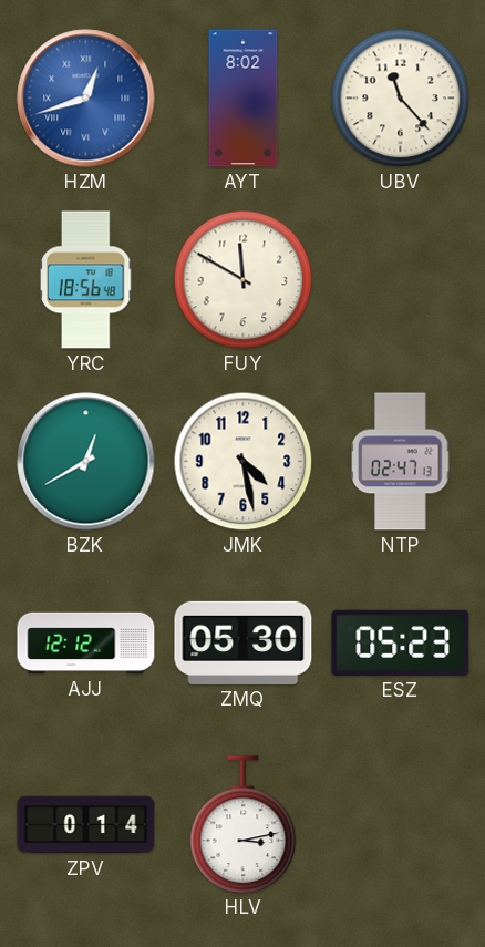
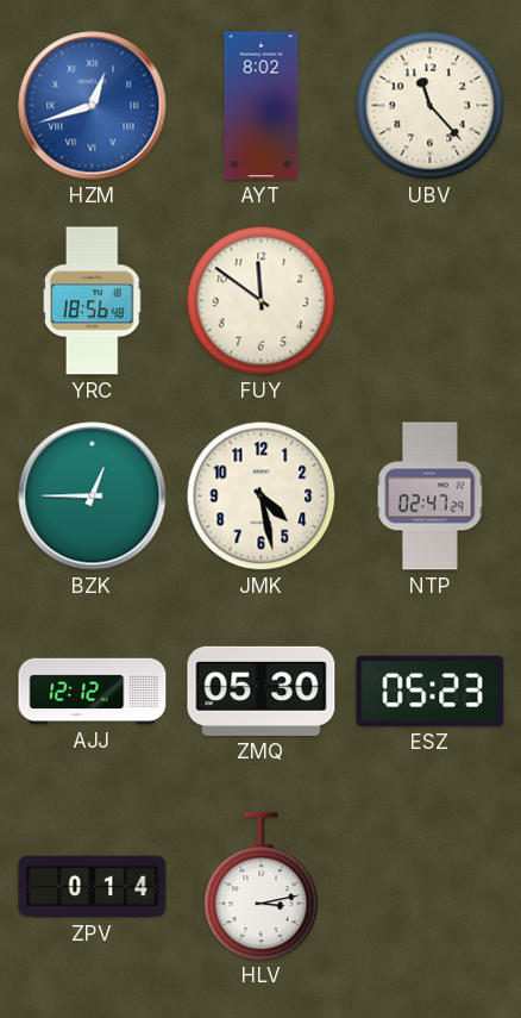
FUY: 11:50 -> 11:51
BZK: 12:40 -> 12:45
NTP: 02:47:13 -> 02:47:29
